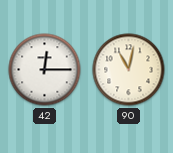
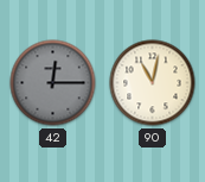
42 dial: white -> grey
